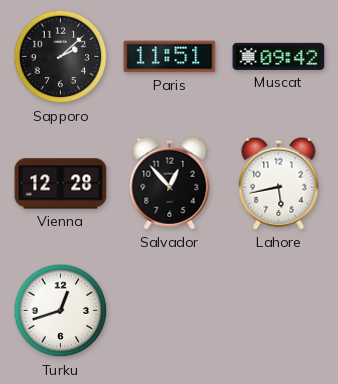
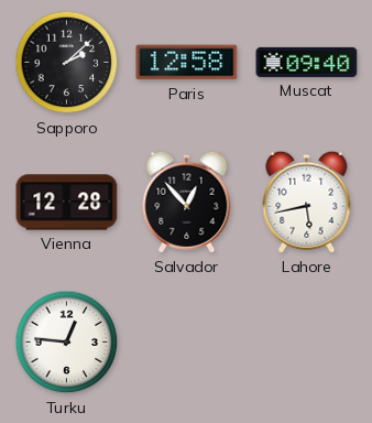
Paris: 11:51 -> 12:58
Muscat: 09:42 -> 09:40
Turku: 12:42 -> 12:46
